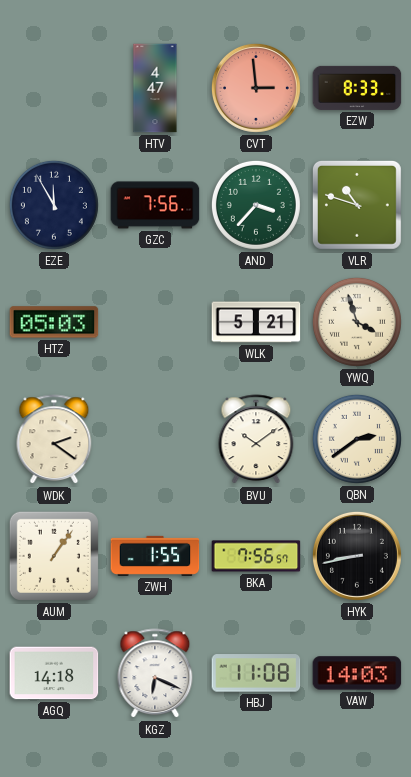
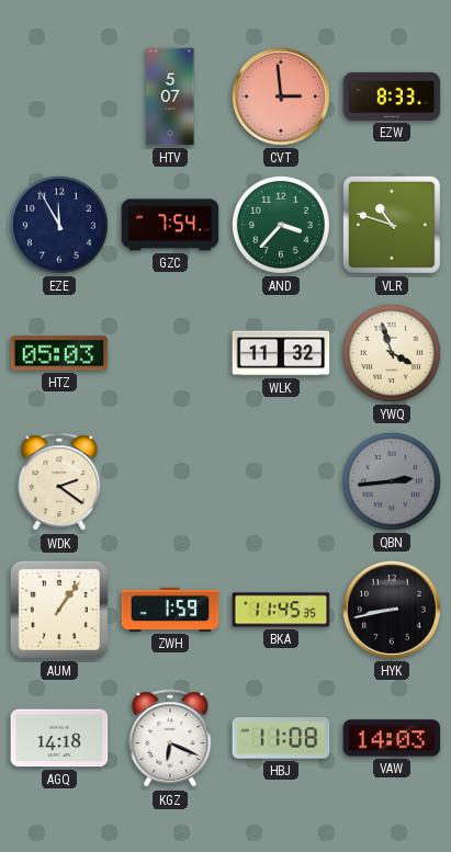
HTV: 4:47 -> 5:07
GZC: 7:56 -> 7:54
WLK: 5:21 -> 11:32
BVU: 10:09 -> none
QBN: 2:39 -> 2:44
QBN dial: cream -> grey
ZWH: 1:55 -> 1:59
BKA: 7:56 -> 11:45
